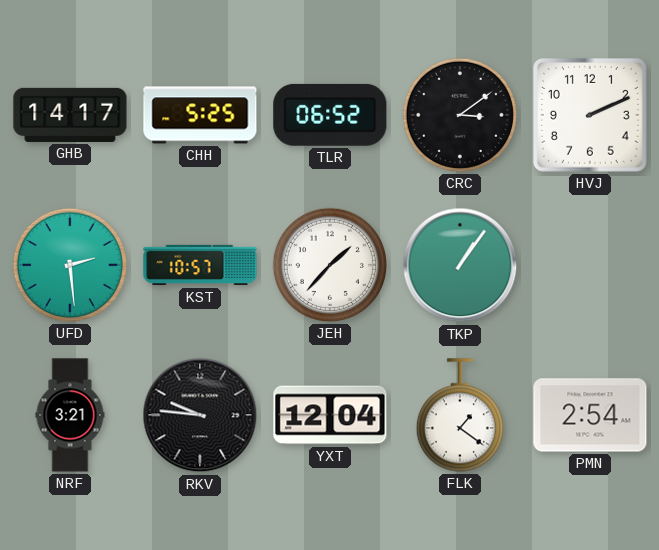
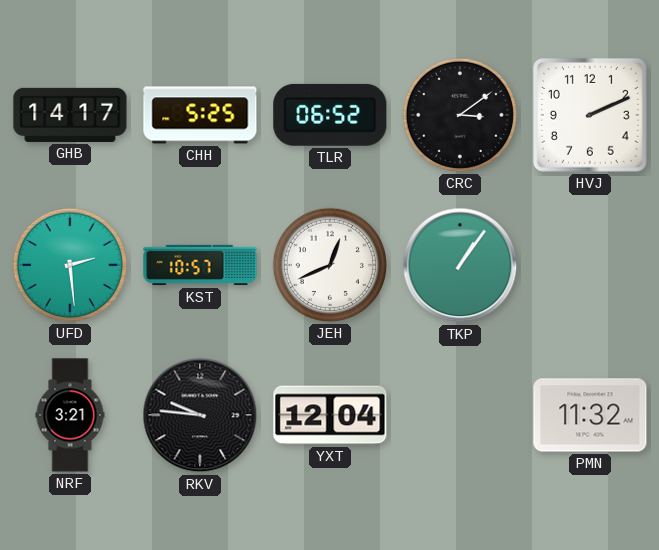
JEH: 1:37 -> 12:41
FLK: 1:21 -> none
PMN: 2:54 -> 11:32
